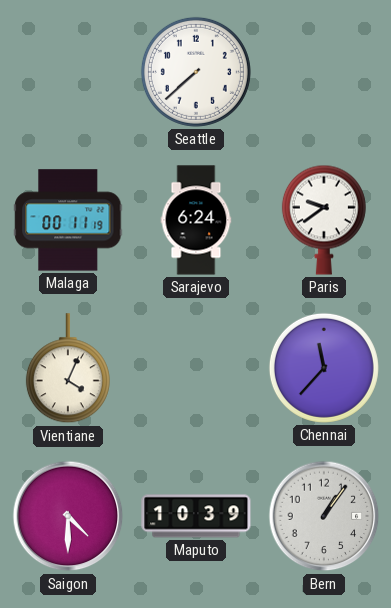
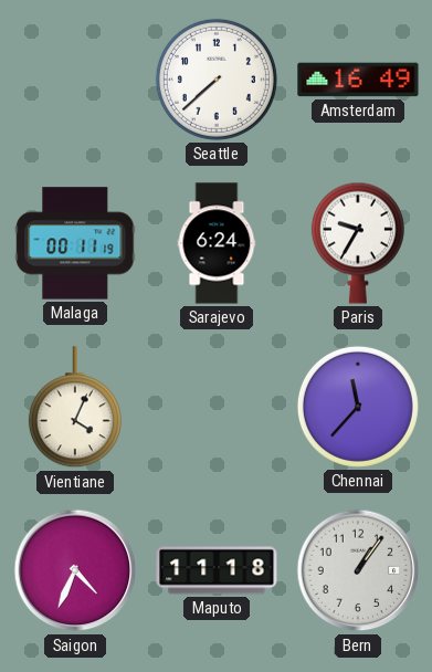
Amsterdam: none -> 16:49
Paris: 9:39 -> 9:35
Saigon: 4:30 -> 4:34
Maputo: 10:39 -> 11:18
